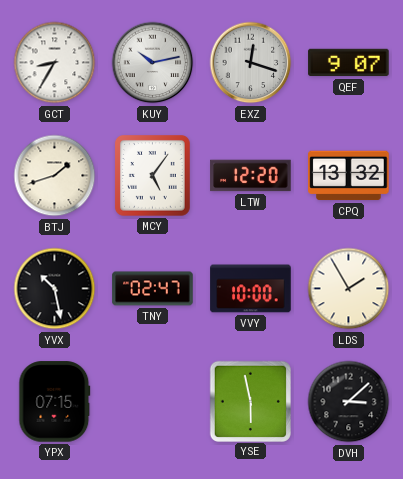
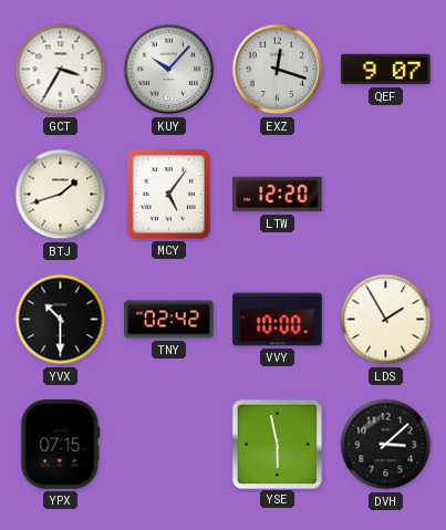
GCT: 8:35 -> 3:35
KUY: 10:13 -> 10:07
CPQ: 13:32 -> none
YVX: 10:28 -> 10:30
TNY: 02:47 -> 02:42
